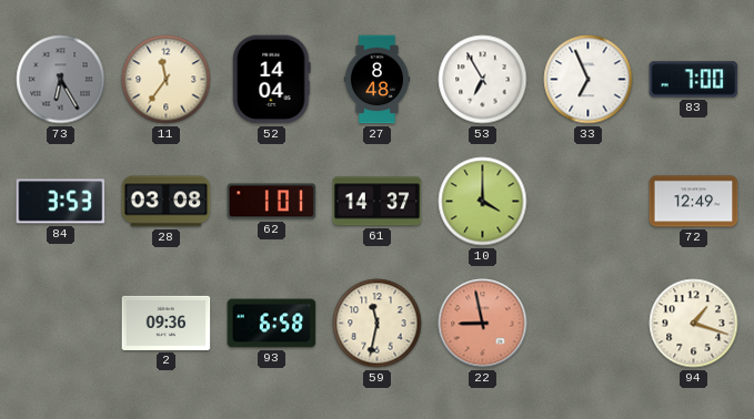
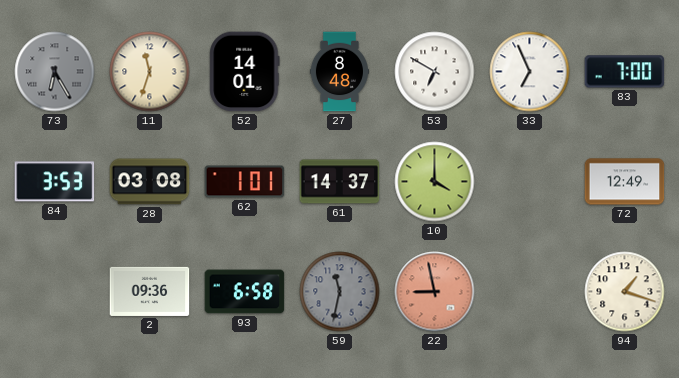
11: 11:36 -> 11:33
52: 14:04 -> 14:01
53: 6:55 -> 6:50
59 dial: cream -> grey
